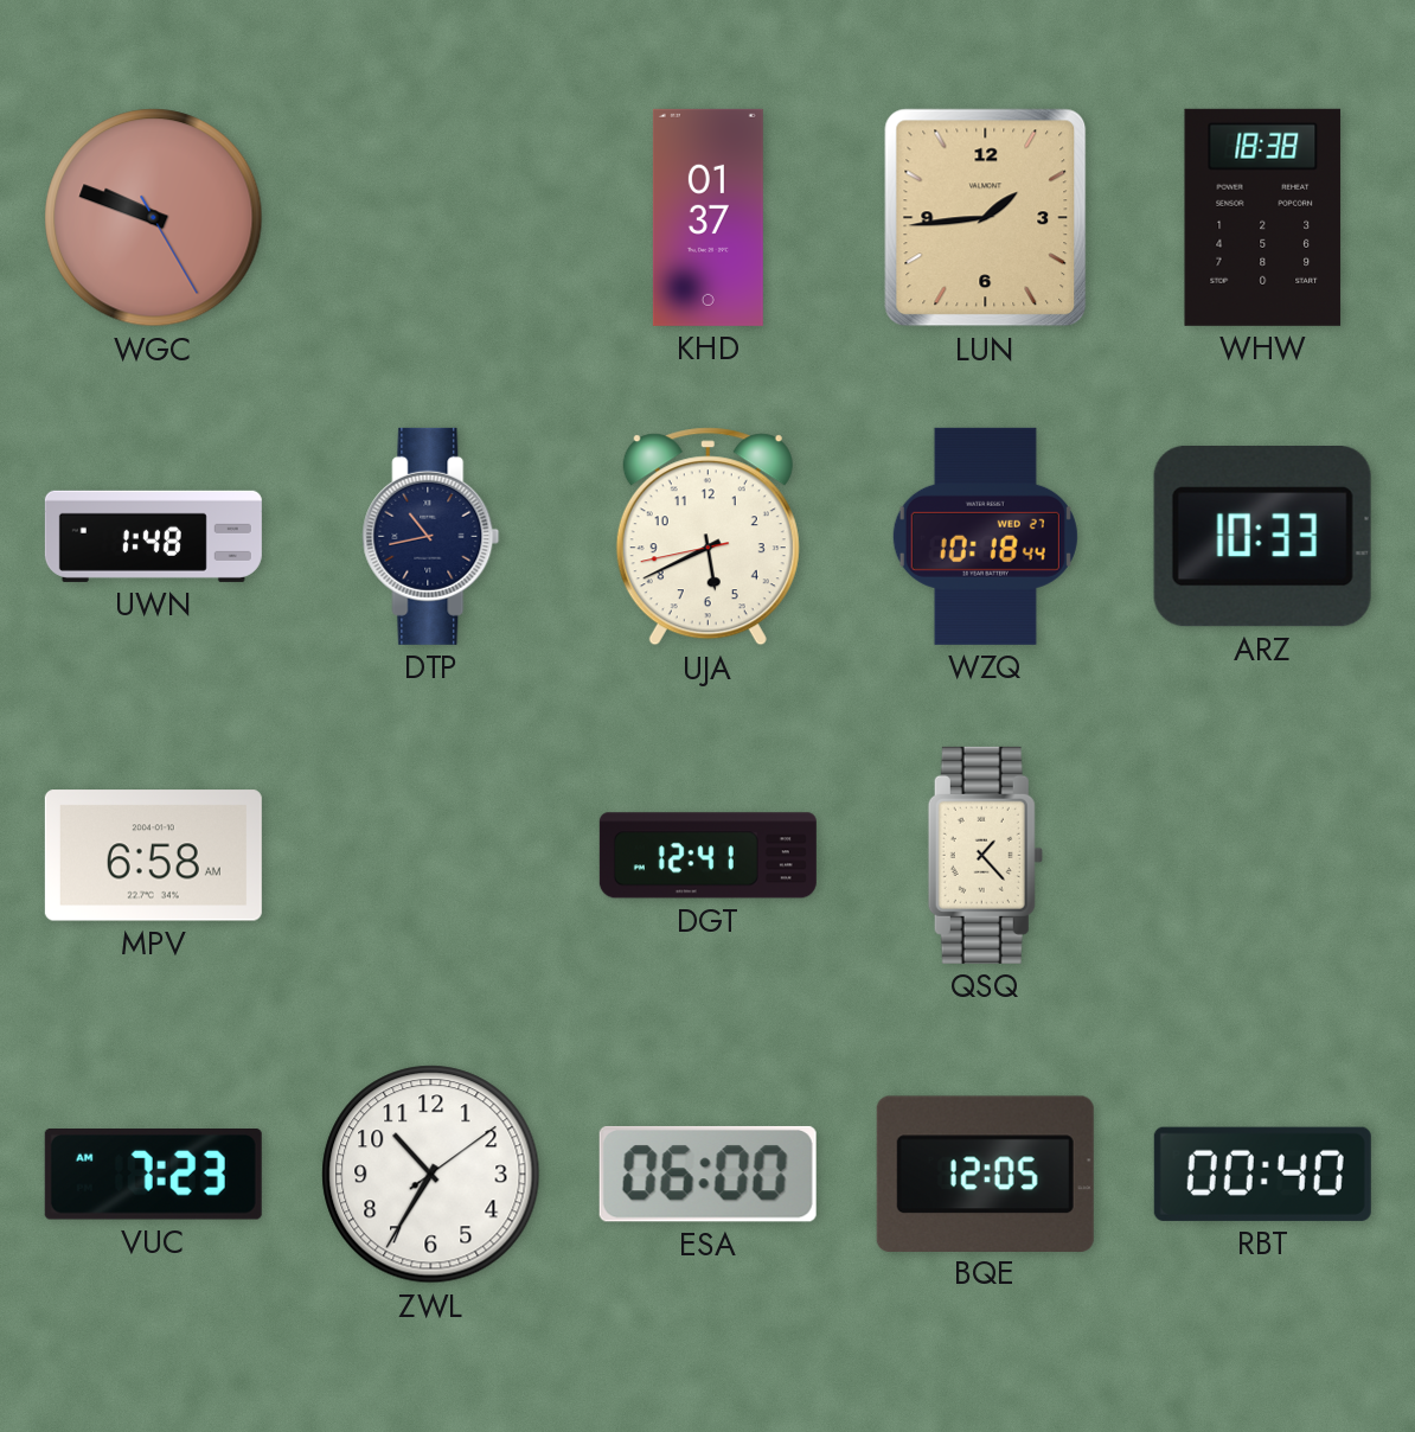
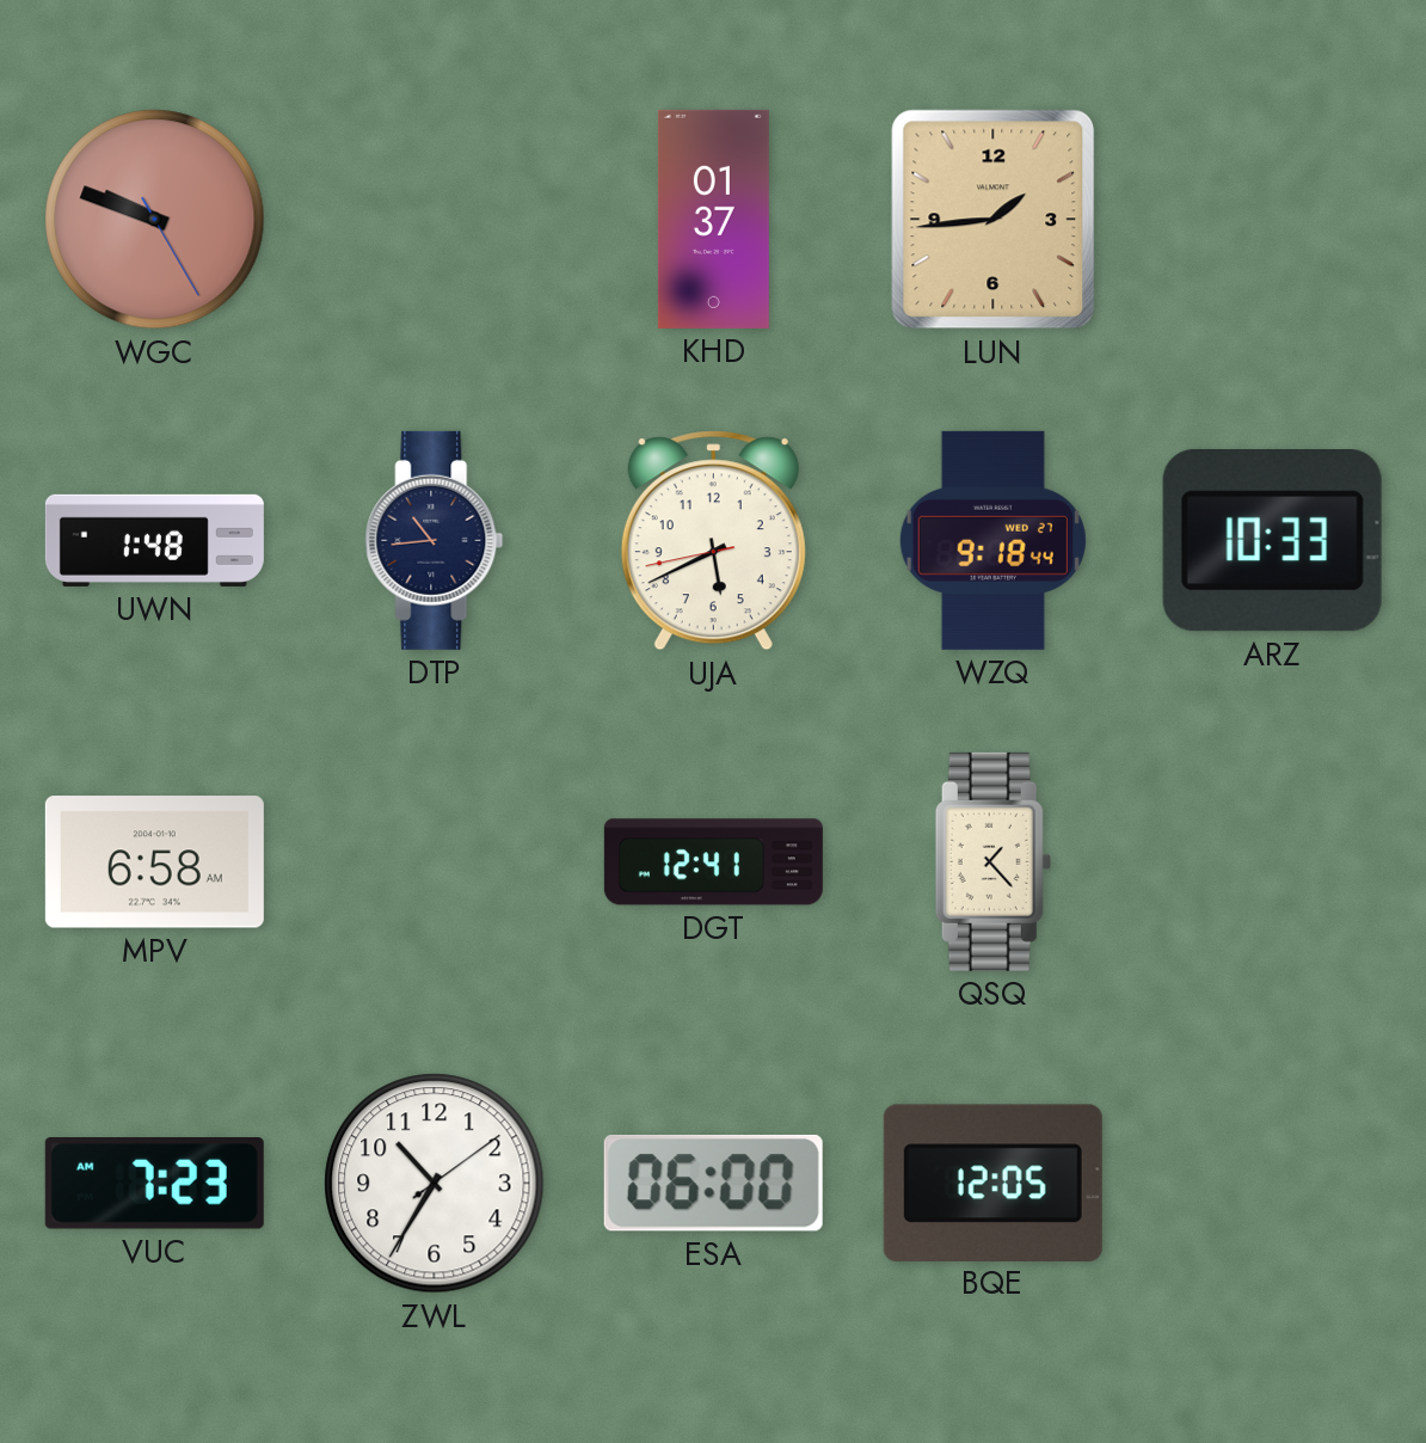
WHW: 18:38 -> none
DTP: 10:43 -> 10:44
WZQ: 10:18 -> 9:18
RBT: 00:40 -> none
